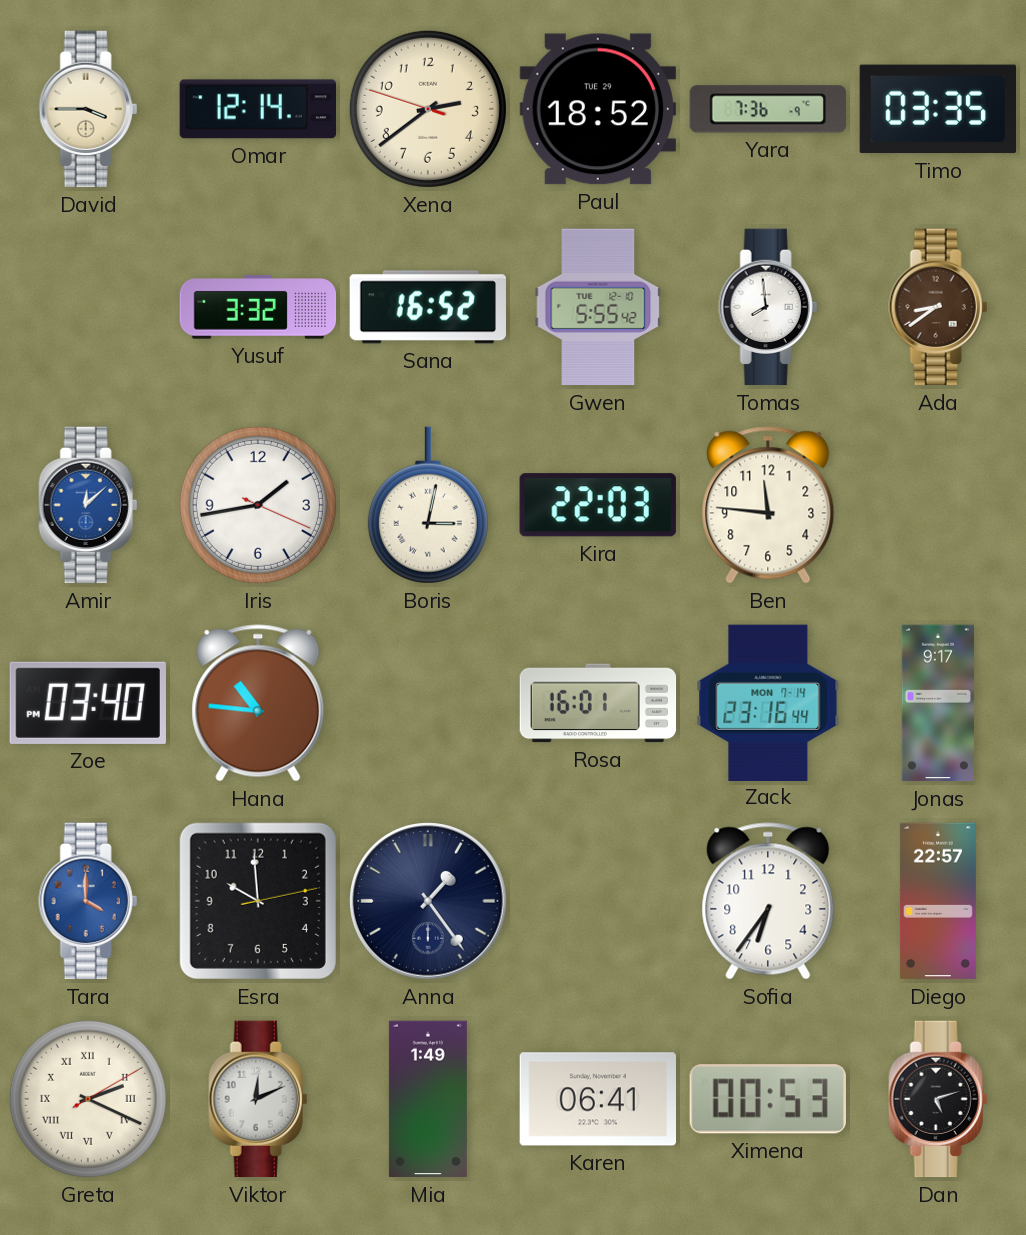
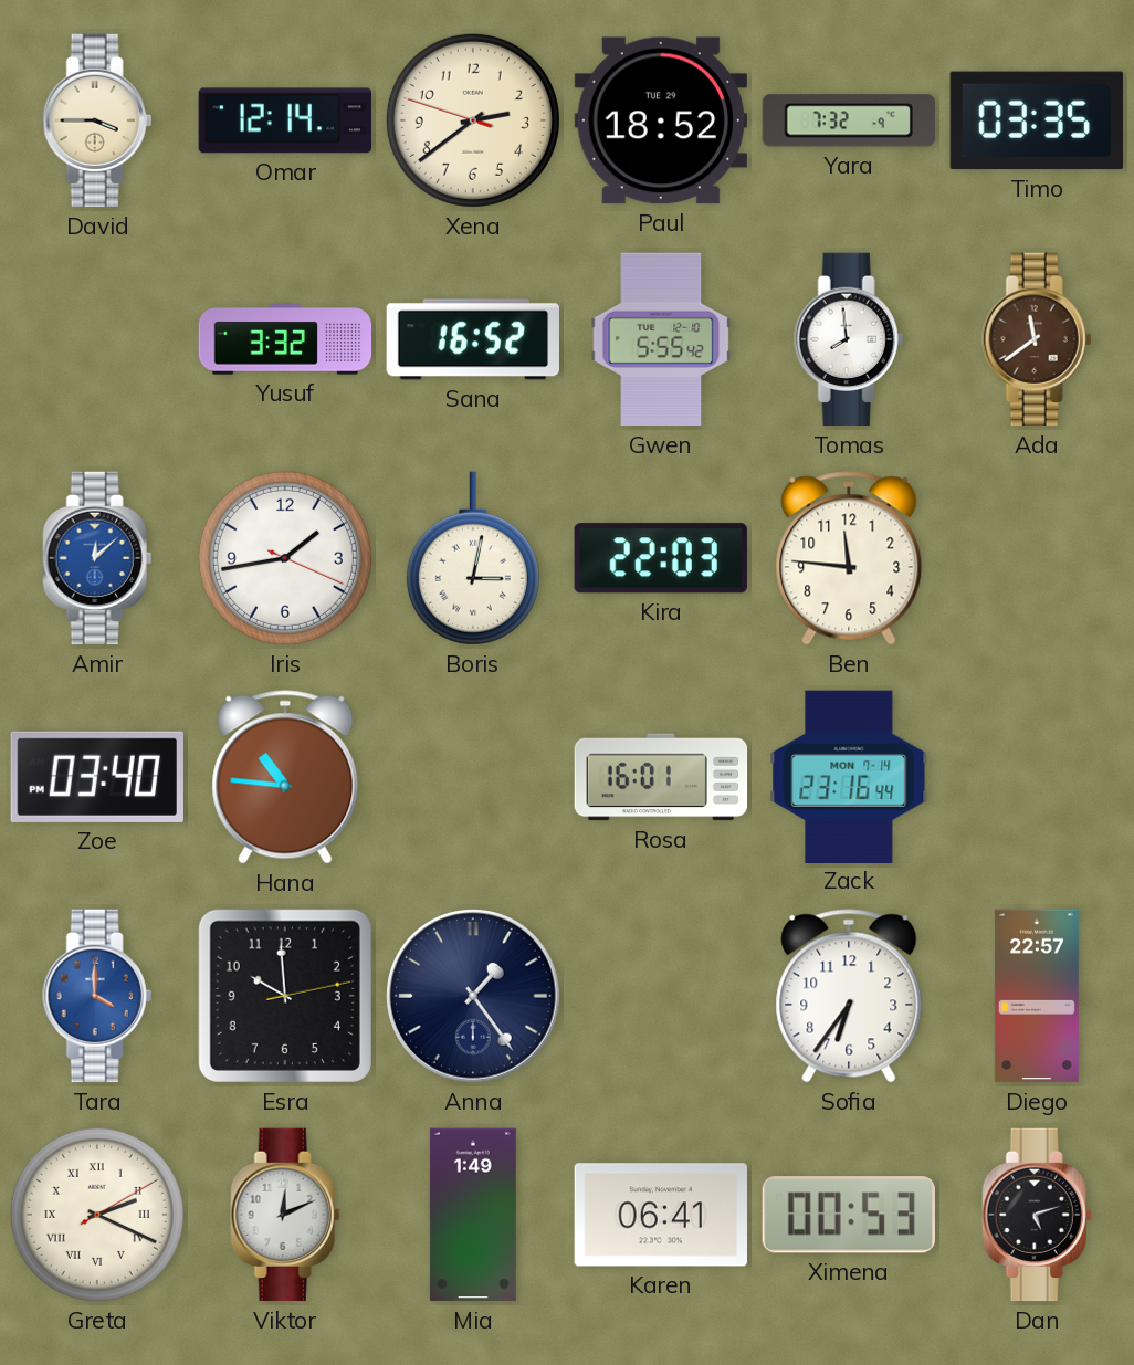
Yara: 7:36 -> 7:32
Ada: 8:39 -> 11:39
Jonas: 9:17 -> none
